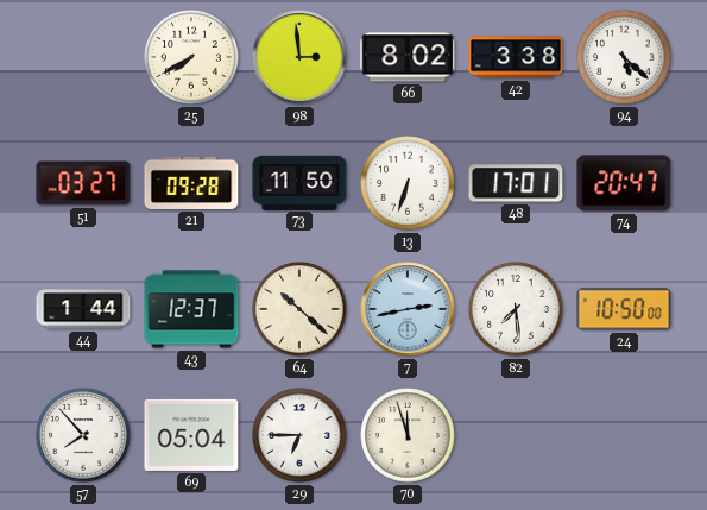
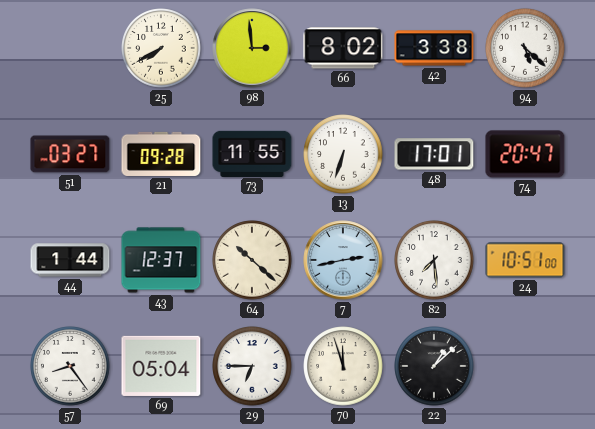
73: 11:50 -> 11:55
24: 10:50 -> 10:51
57: 7:53 -> 8:24
22: none -> 1:08
